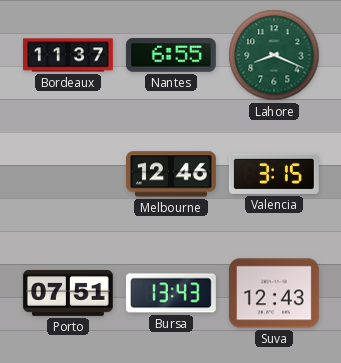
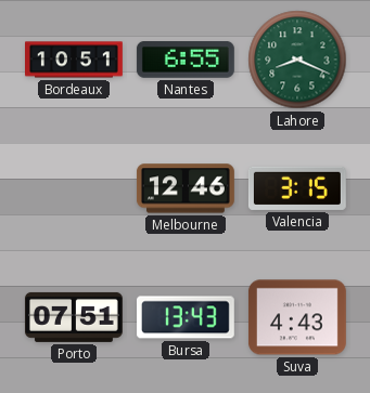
Bordeaux: 11:37 -> 10:51
Suva: 12:43 -> 4:43
